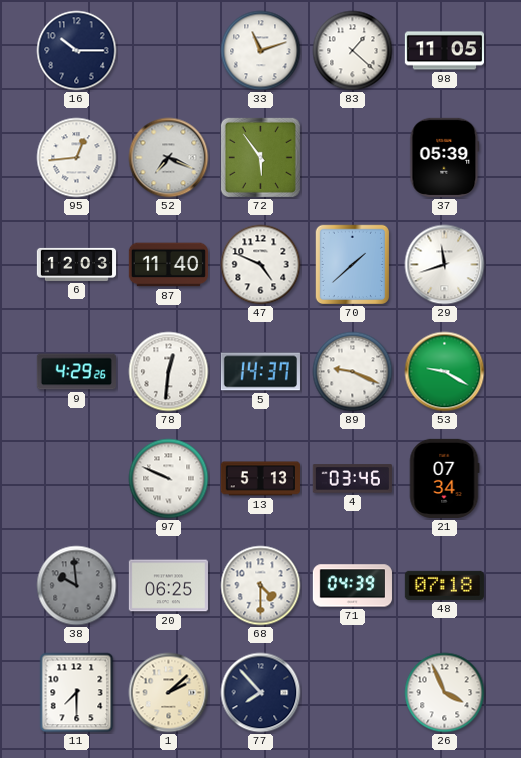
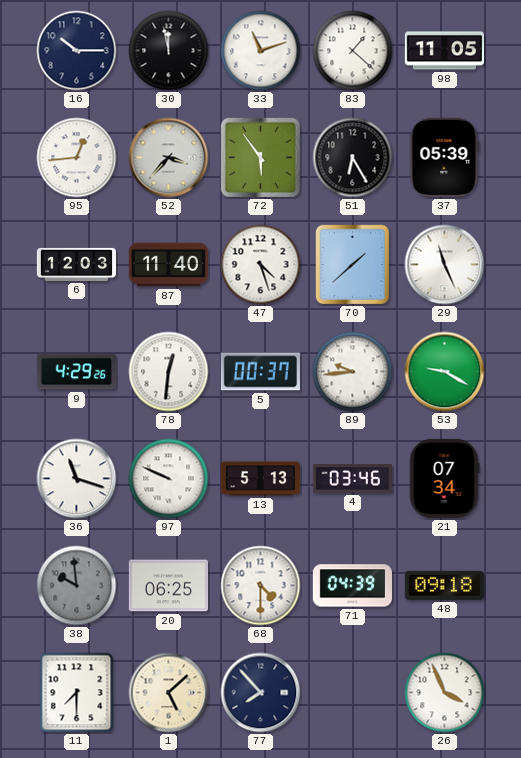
30: none -> 11:58
52: 7:19 -> 3:37
51: none -> 6:25
47: 4:49 -> 4:27
29: 11:42 -> 11:26
5: 14:37 -> 00:37
89: 9:19 -> 9:44
36: none -> 11:18
48: 07:18 -> 09:18
1: 2:08 -> 5:08
